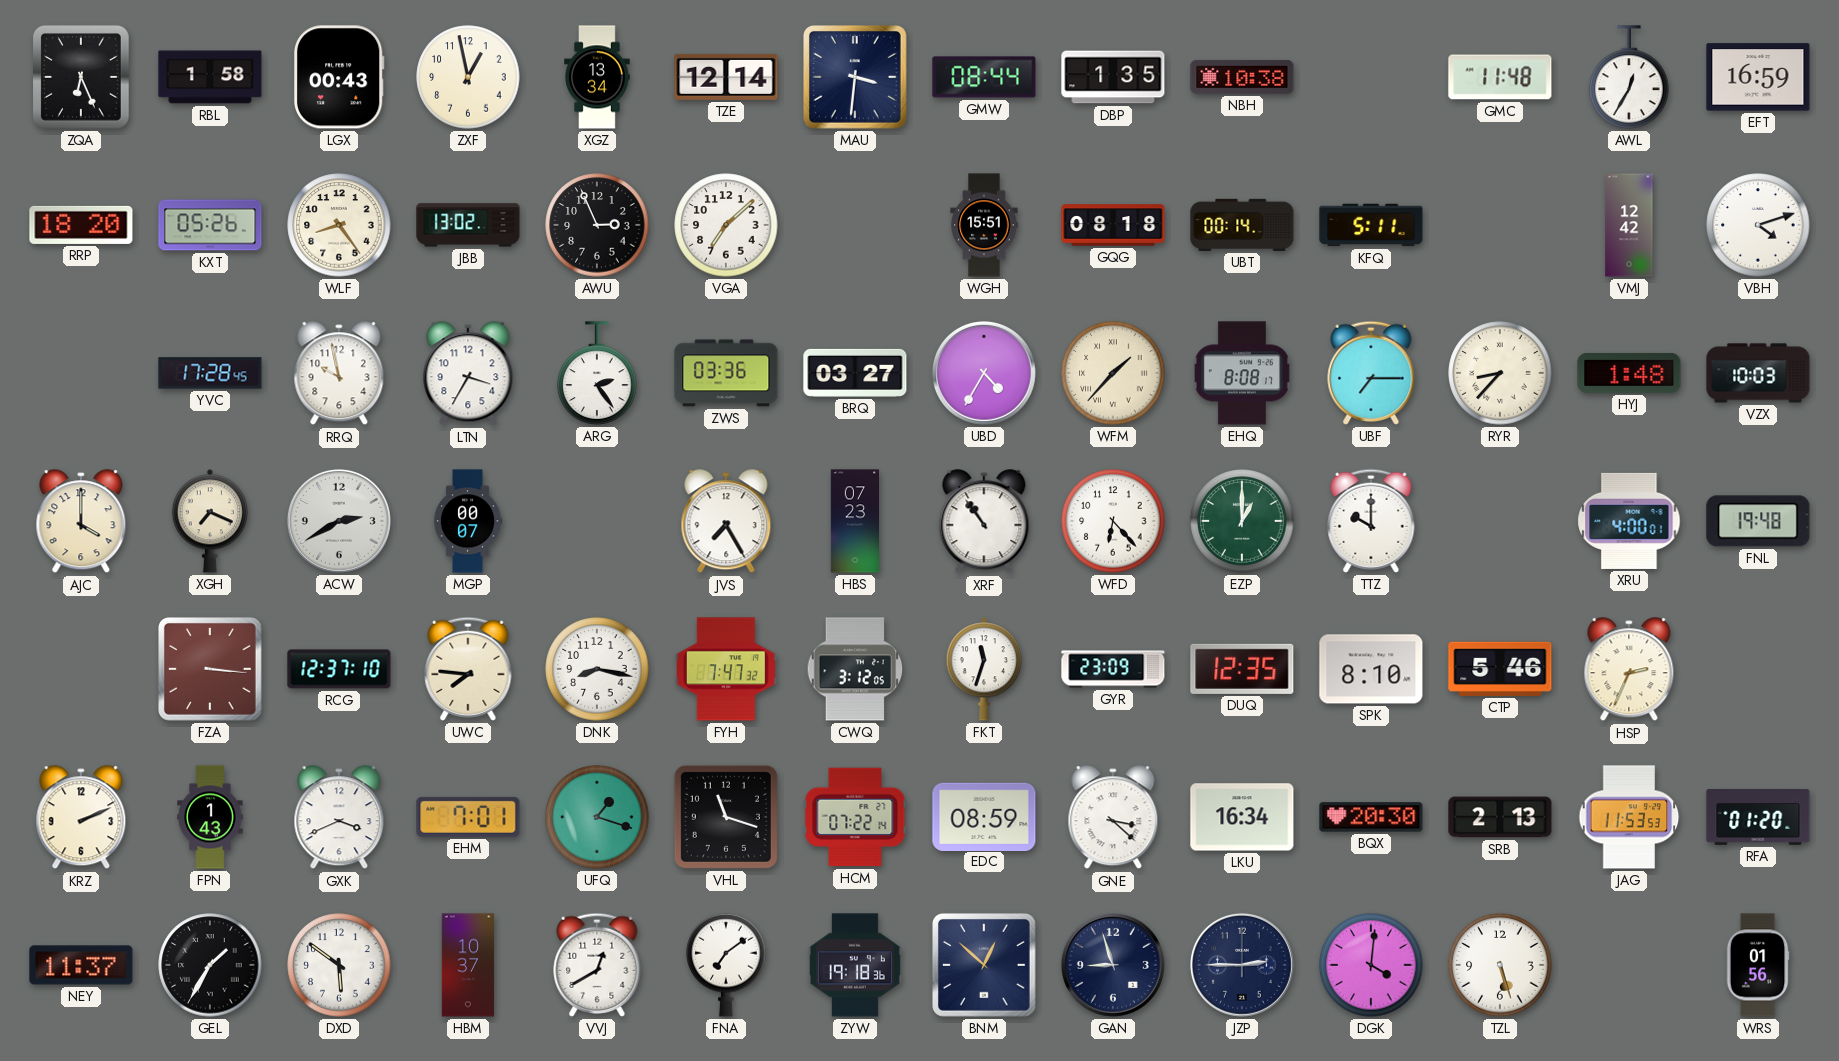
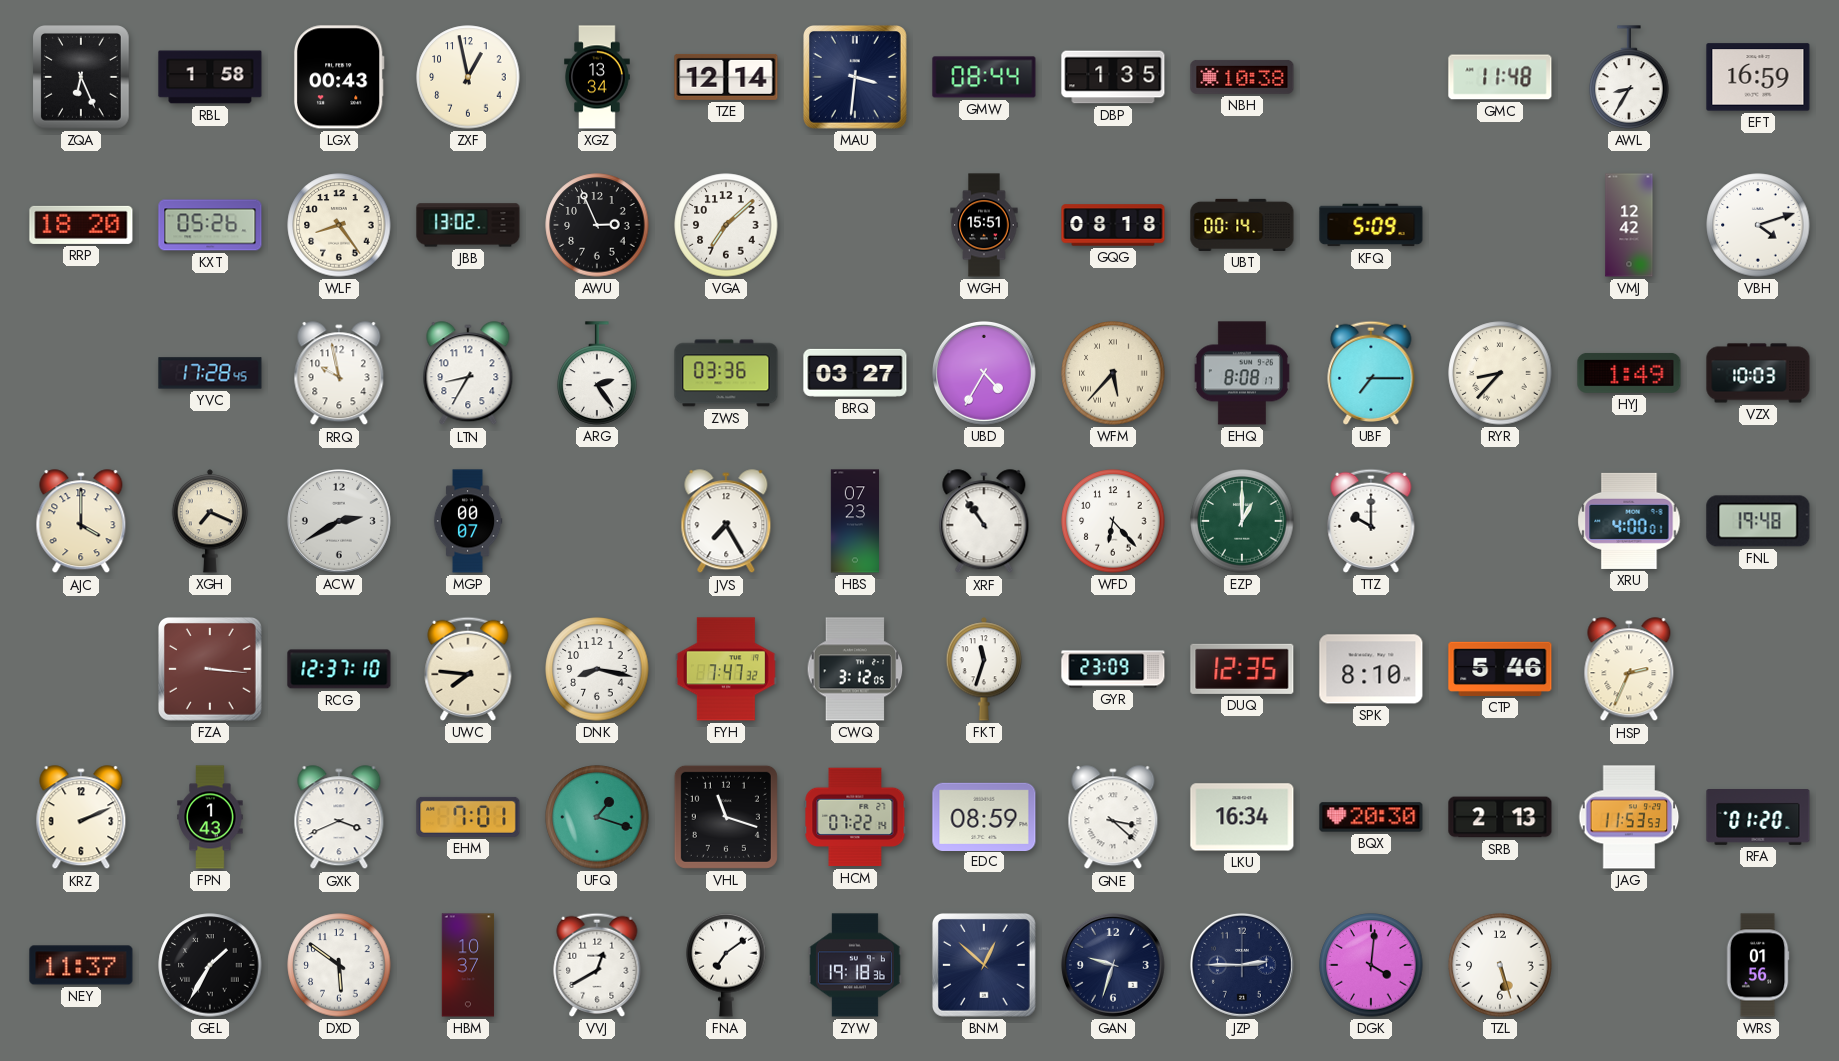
AWL: 12:35 -> 8:35
KFQ: 5:11 -> 5:09
LTN: 3:35 -> 8:35
WFM: 1:37 -> 5:37
HYJ: 1:48 -> 1:49
GAN: 8:57 -> 9:33
